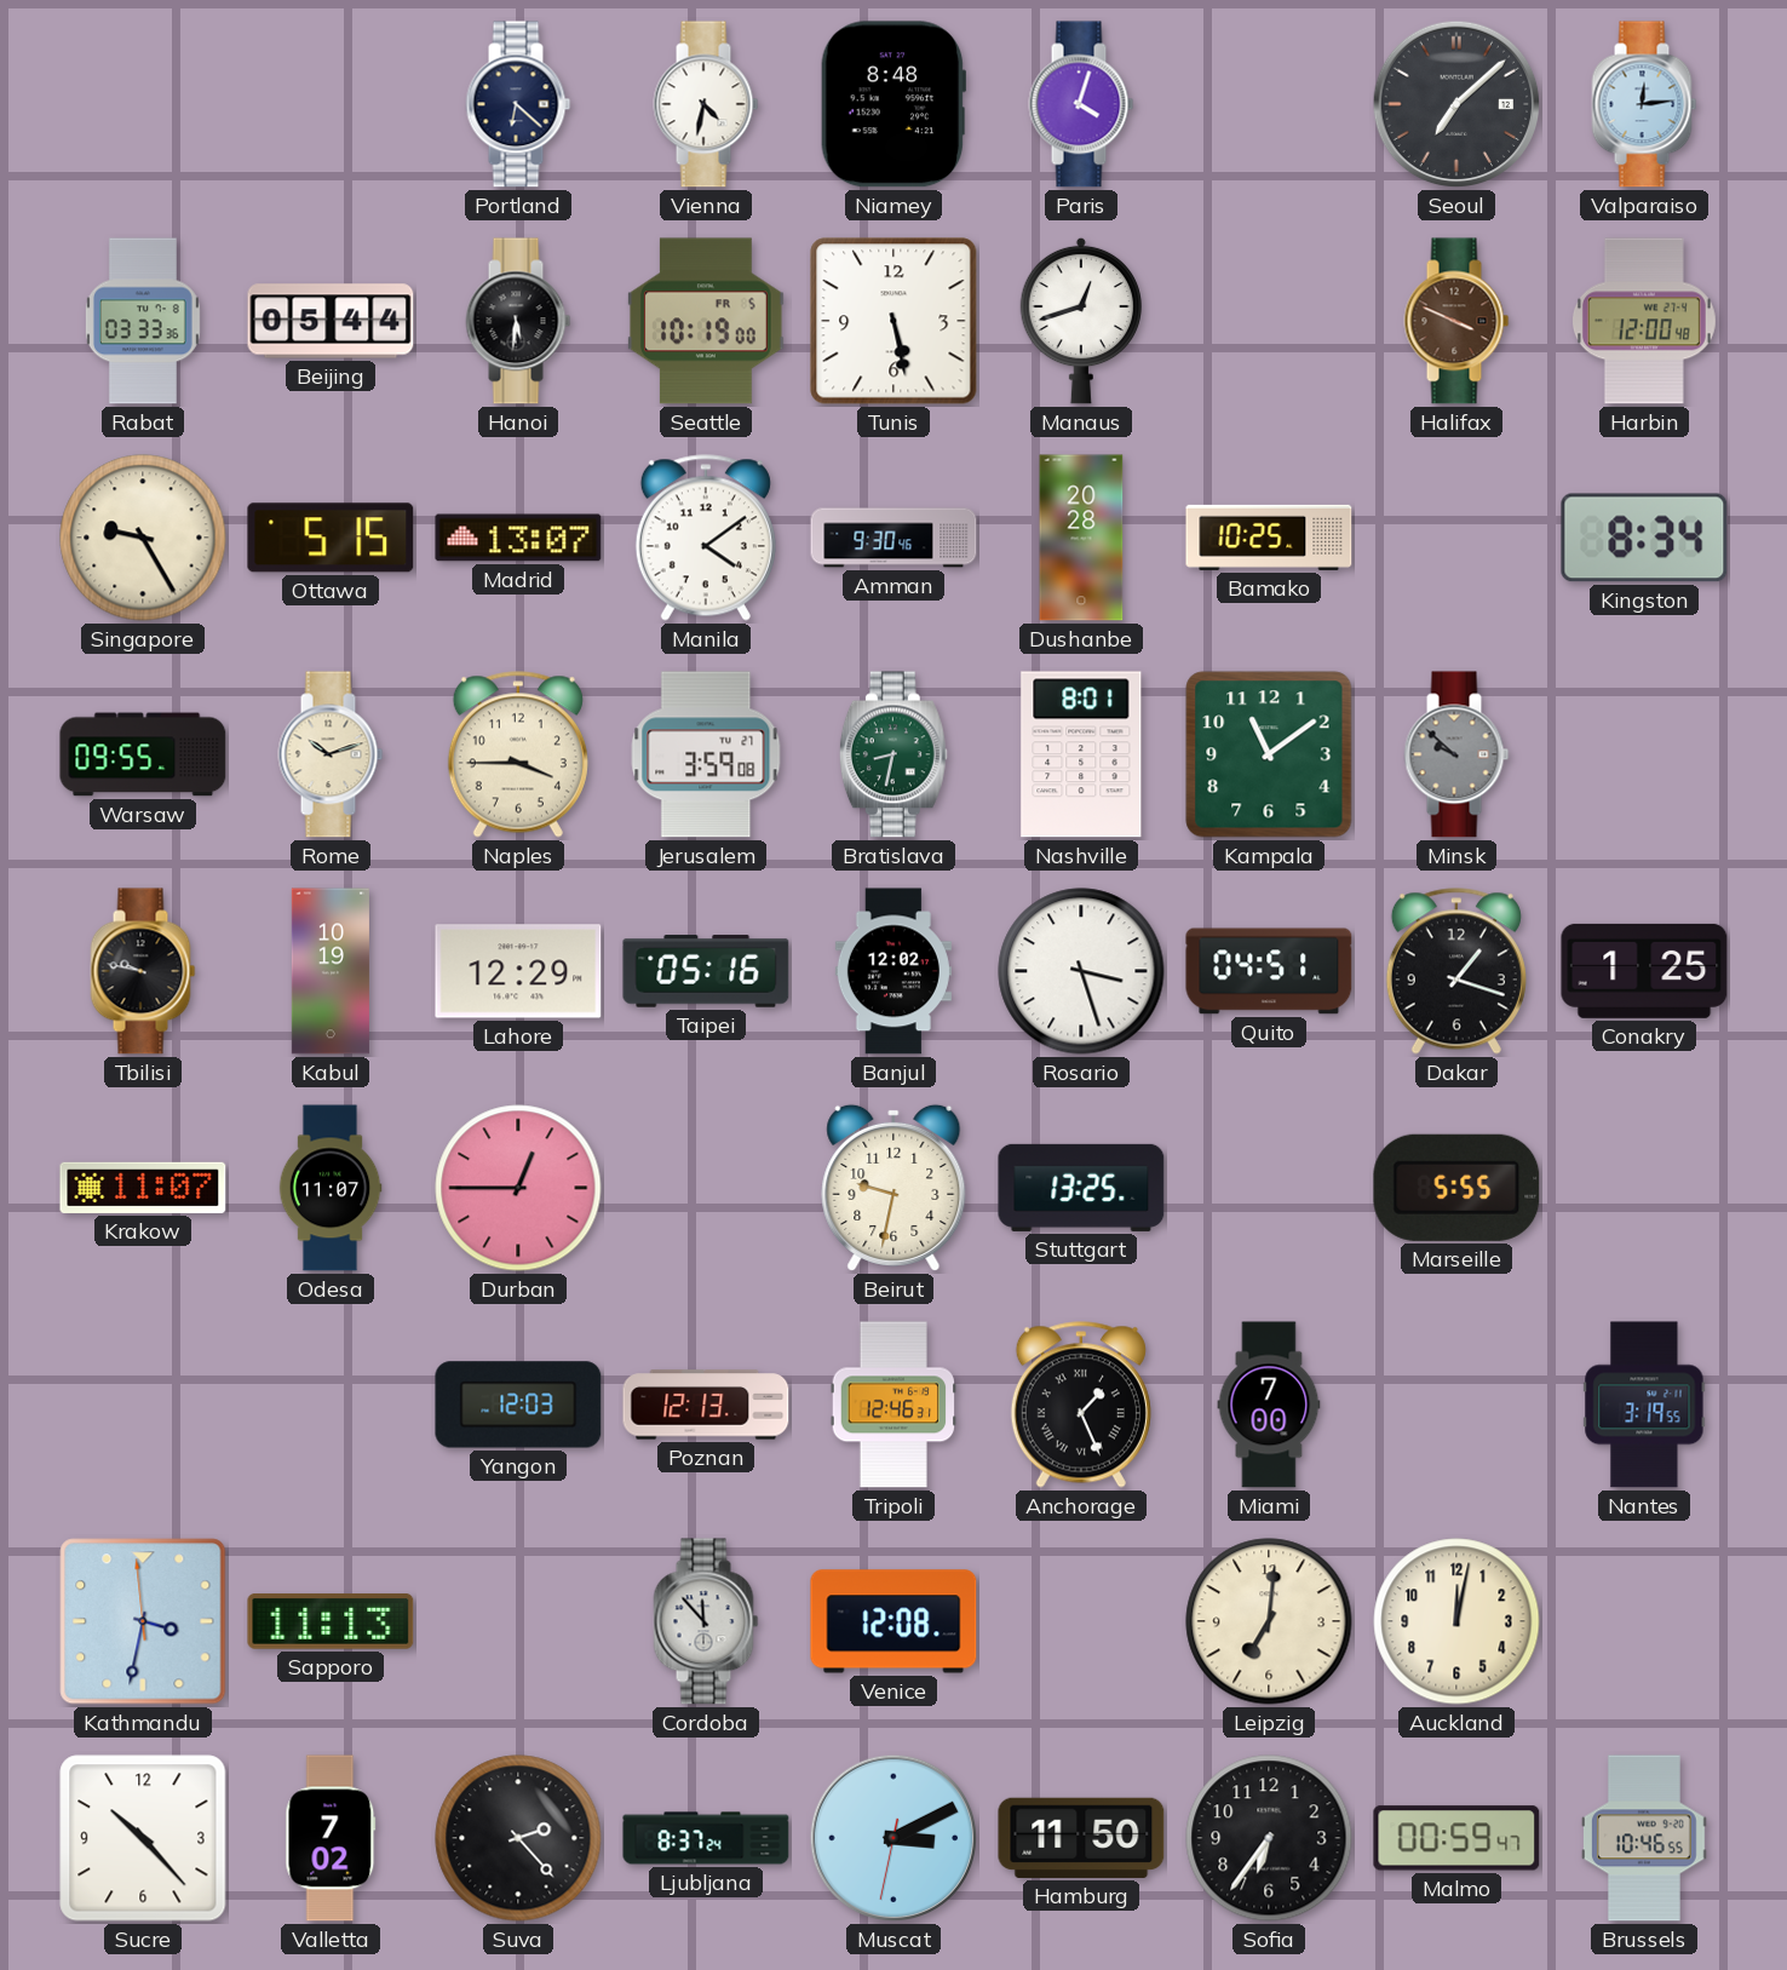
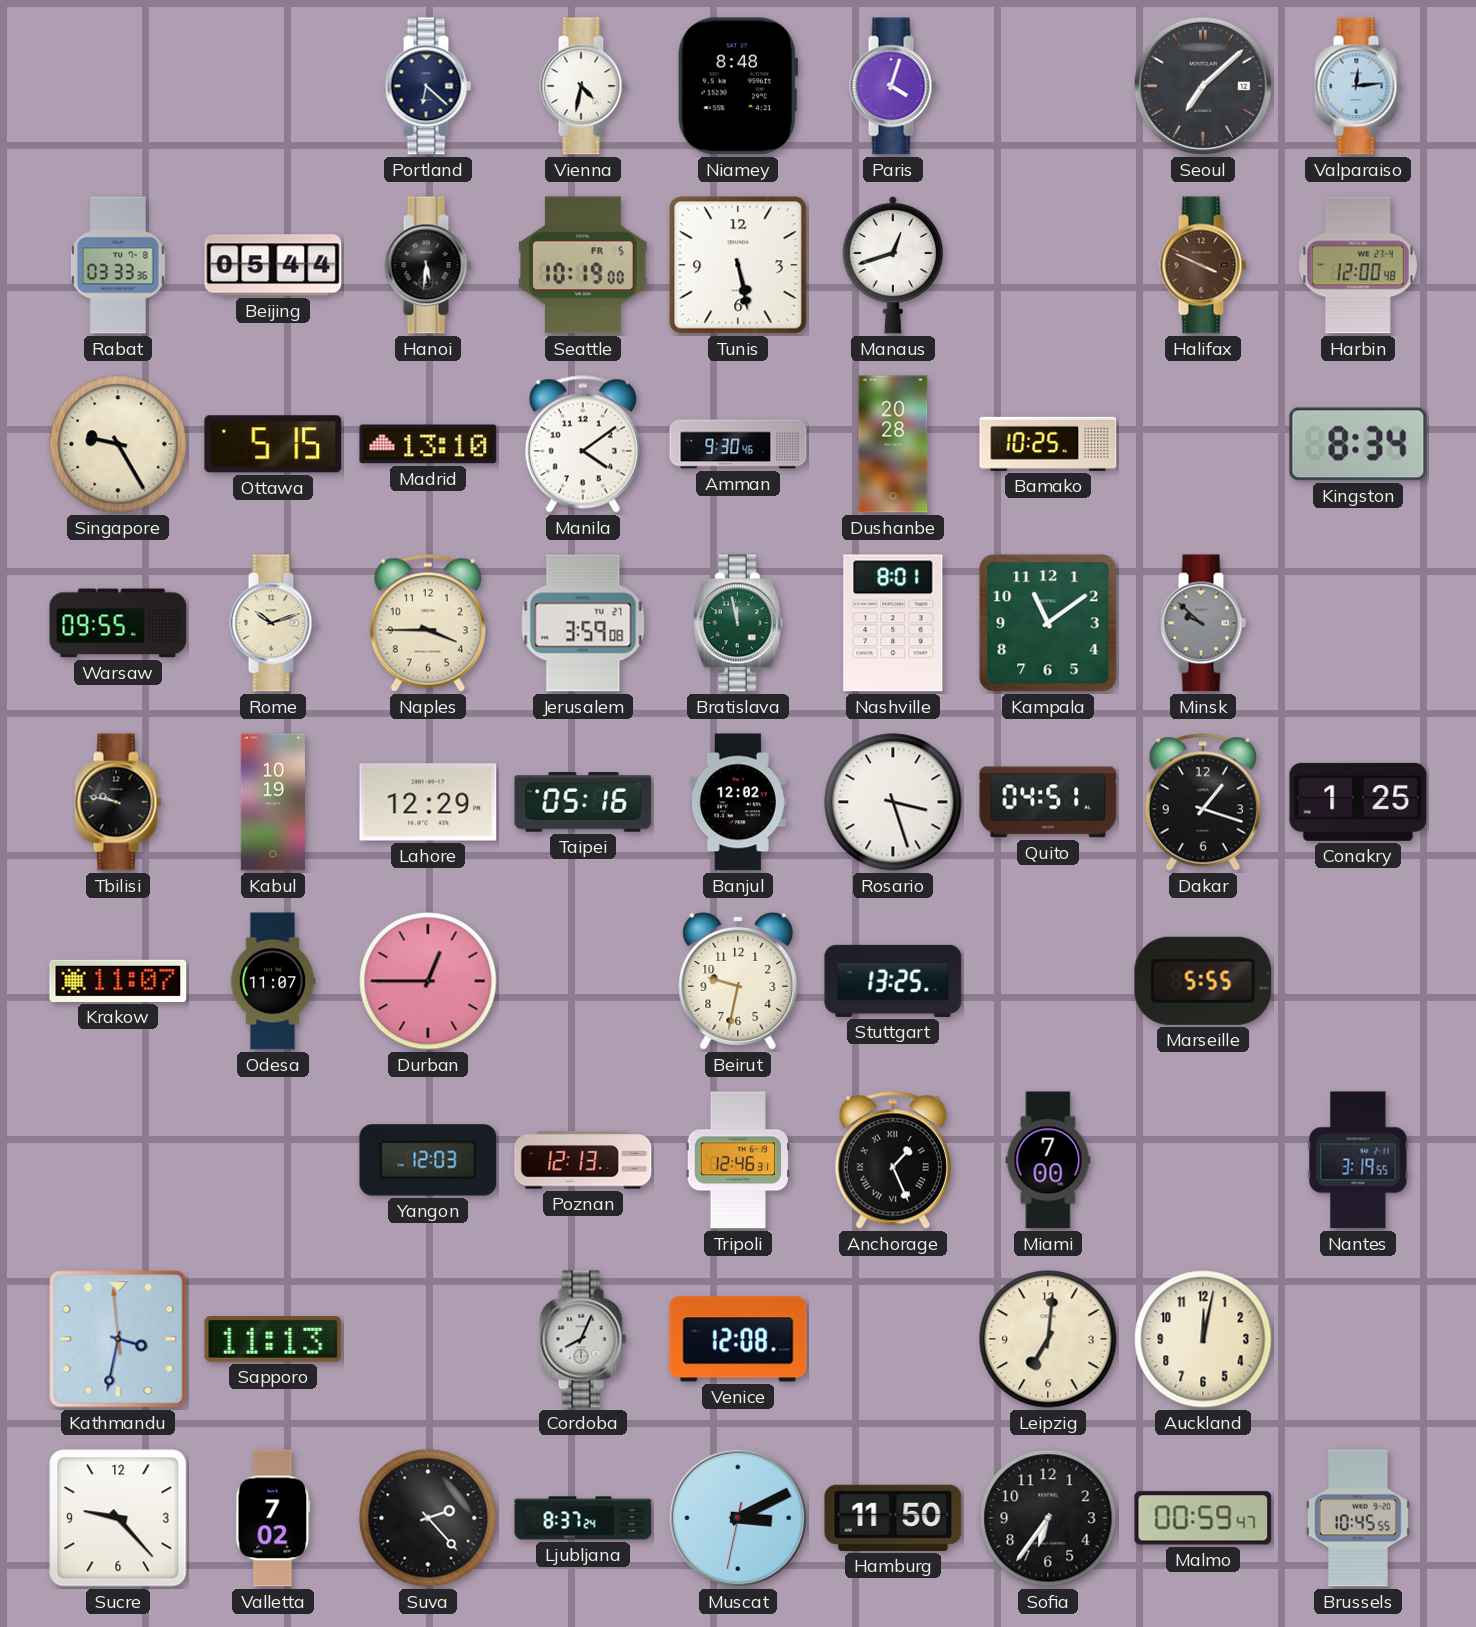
Madrid: 13:07 -> 13:10
Bratislava: 8:32 -> 11:58
Cordoba: 11:53 -> 8:04
Sucre: 10:23 -> 9:23
Brussels: 10:46 -> 10:45
